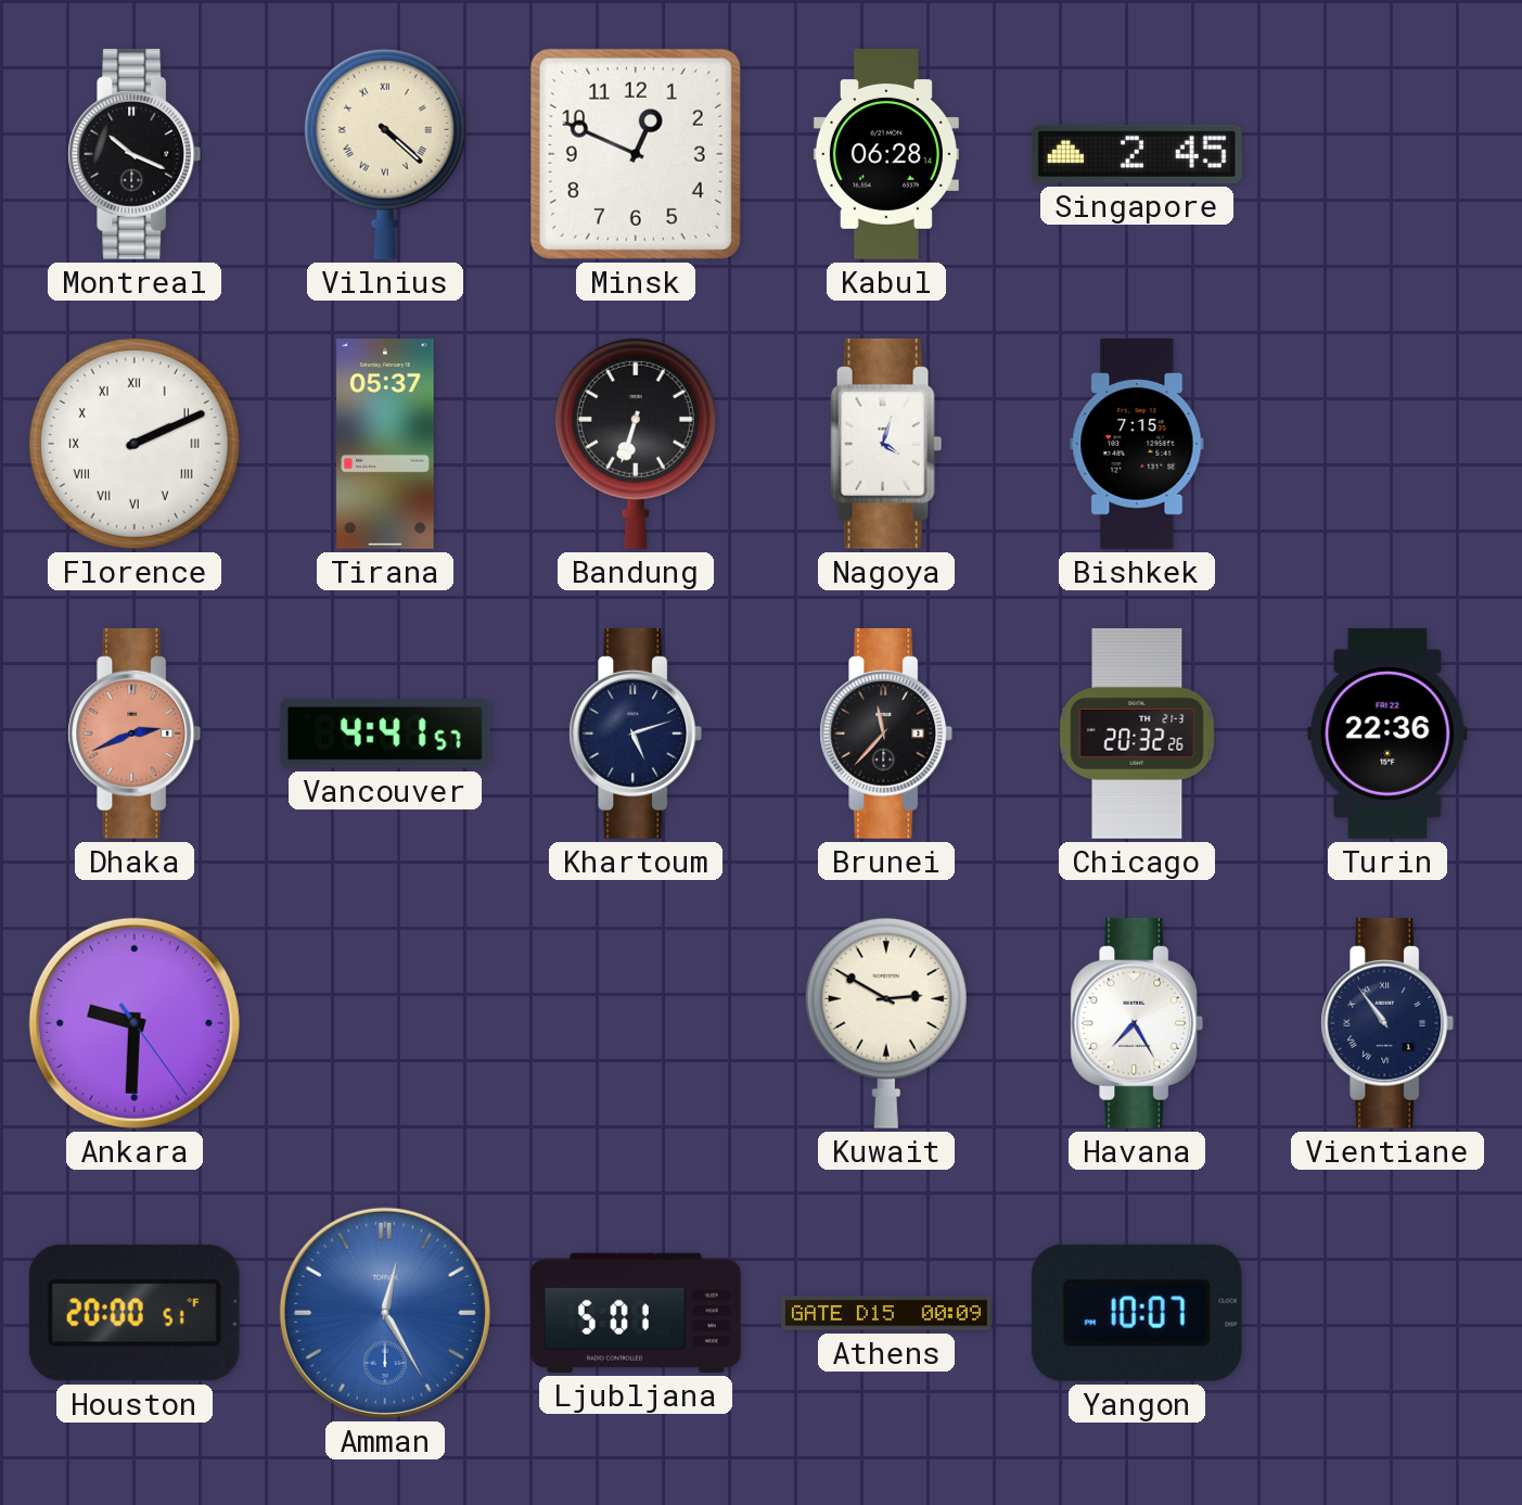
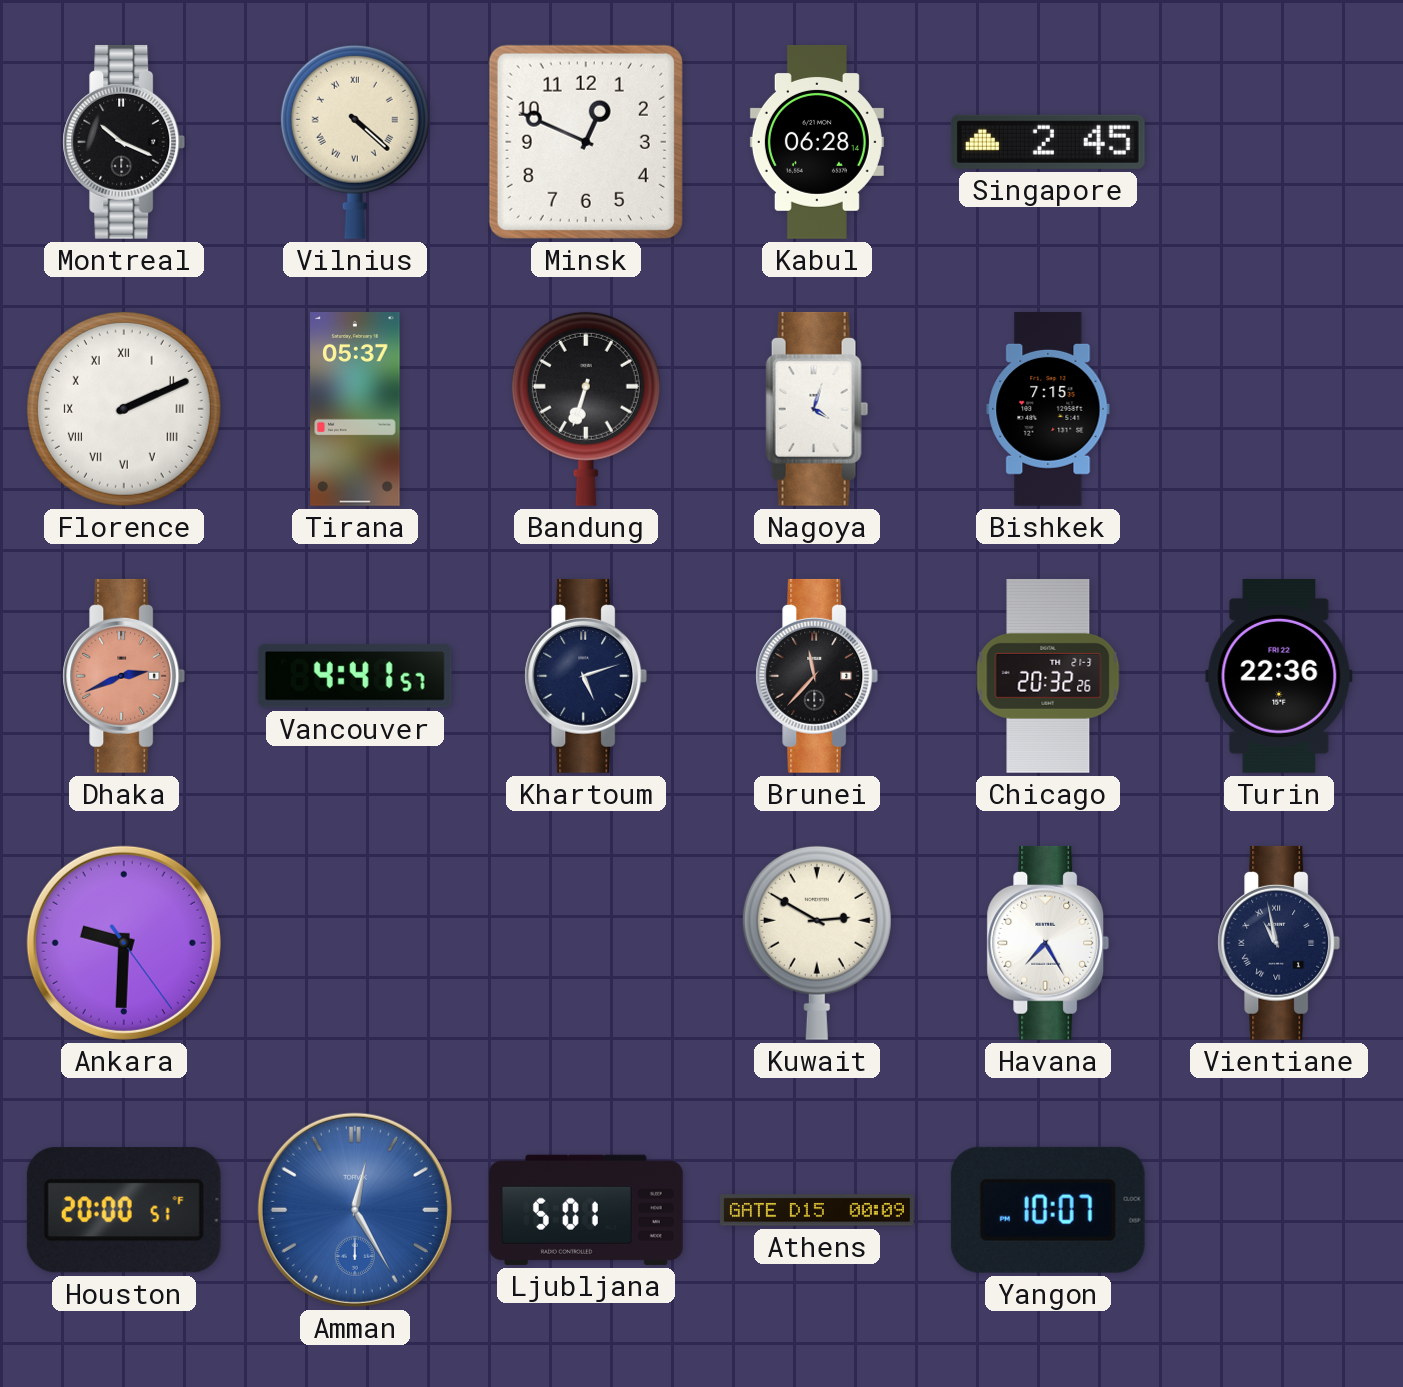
Vientiane: 10:54 -> 10:58
